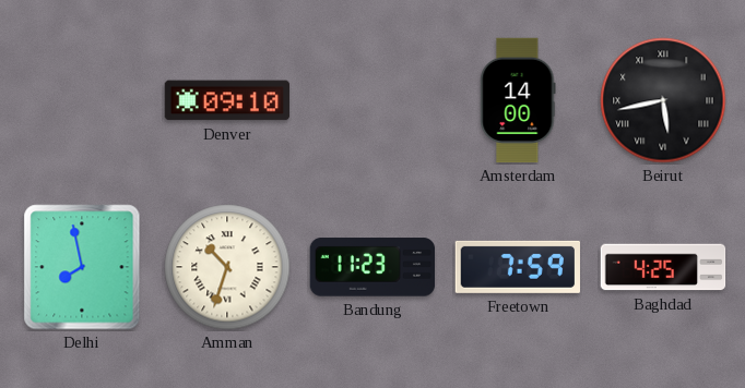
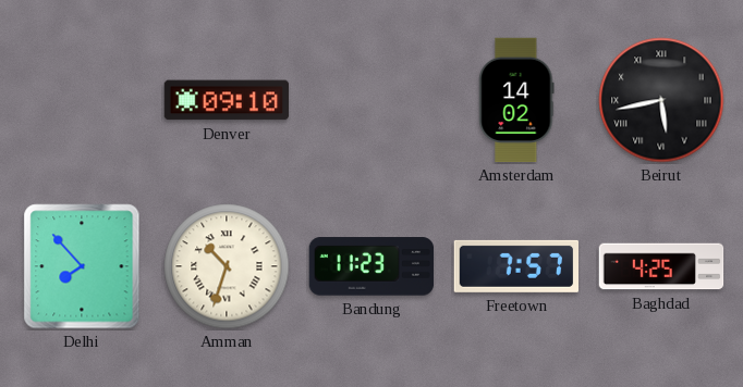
Amsterdam: 14:00 -> 14:02
Delhi: 7:58 -> 7:53
Freetown: 7:59 -> 7:57
